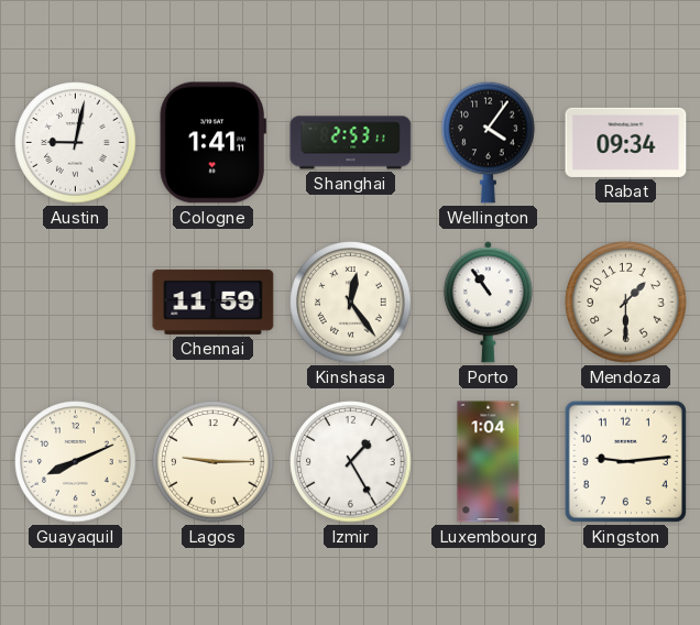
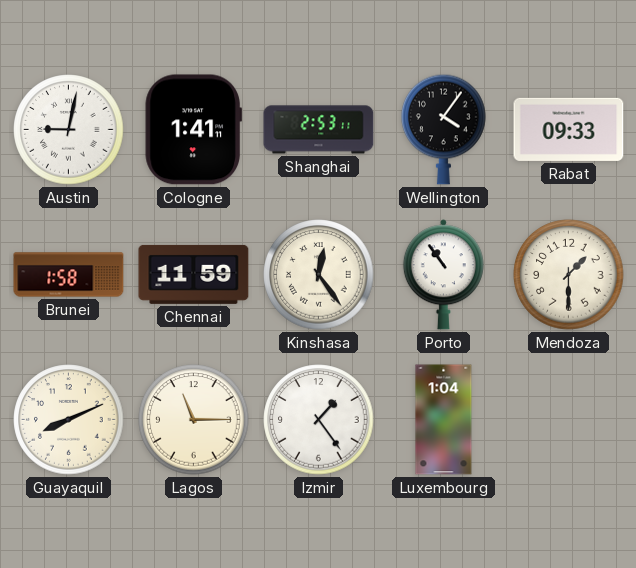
Rabat: 09:34 -> 09:33
Brunei: none -> 1:58
Lagos: 9:15 -> 11:15
Izmir: 1:25 -> 1:24
Kingston: 9:14 -> none
